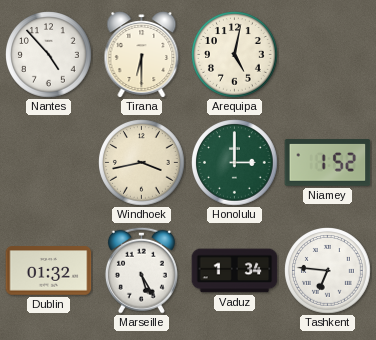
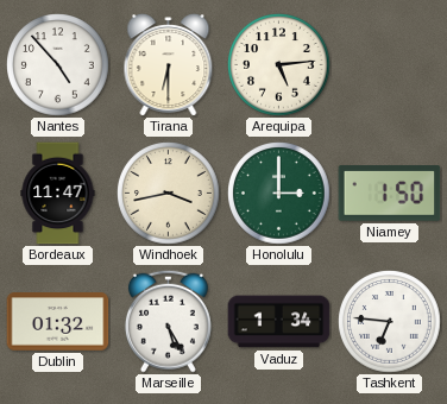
Arequipa: 5:02 -> 5:14
Bordeaux: none -> 11:47
Niamey: 1:52 -> 1:50
